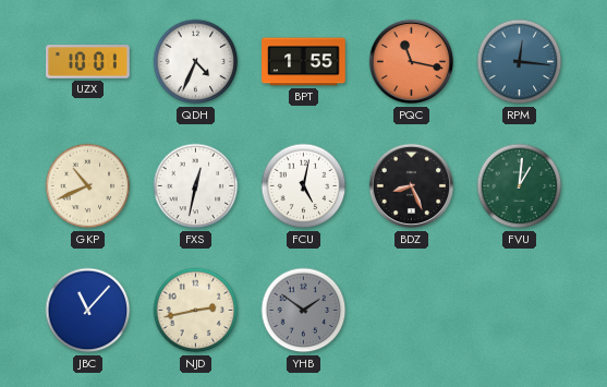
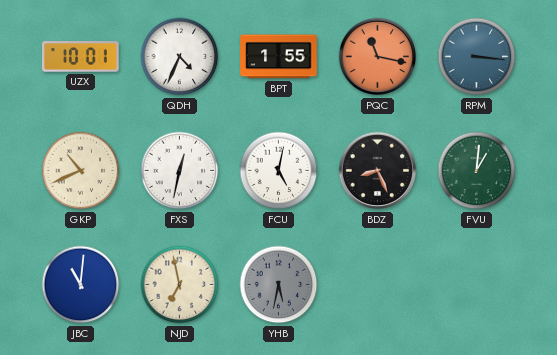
RPM: 12:16 -> 3:16
JBC: 11:07 -> 11:01
NJD: 2:43 -> 6:58
YHB: 1:51 -> 5:32
